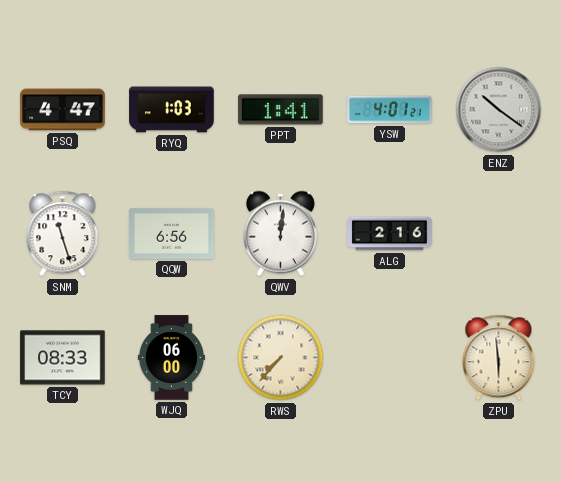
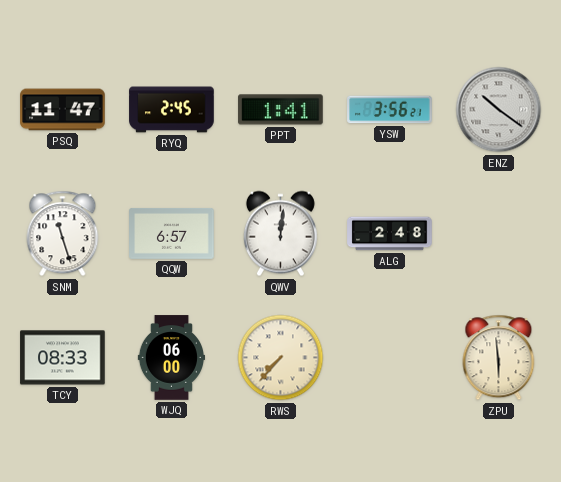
PSQ: 4:47 -> 11:47
RYQ: 1:03 -> 2:45
YSW: 4:01 -> 3:56
QQW: 6:56 -> 6:57
ALG: 2:16 -> 2:48
